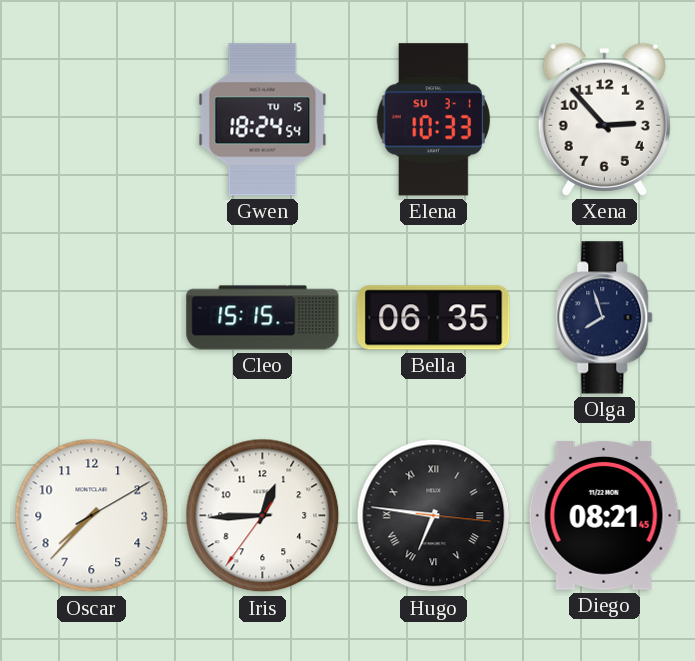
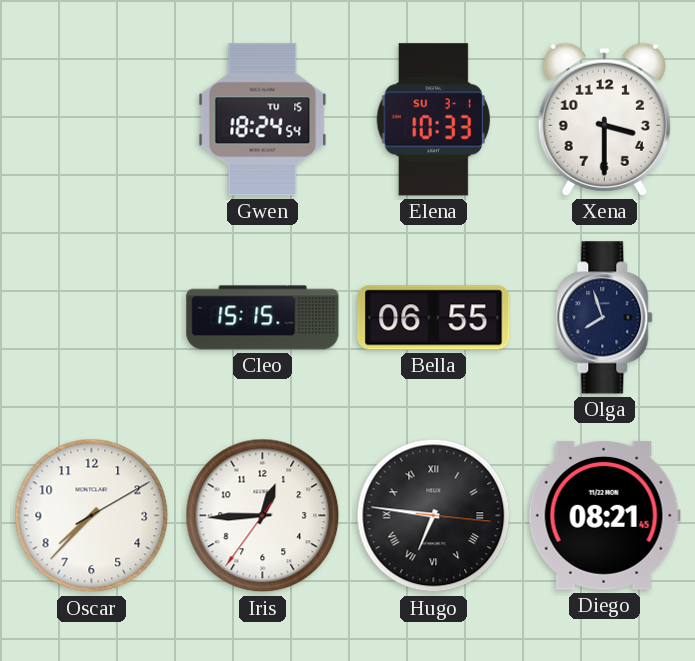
Xena: 2:53 -> 3:30
Bella: 06:35 -> 06:55
